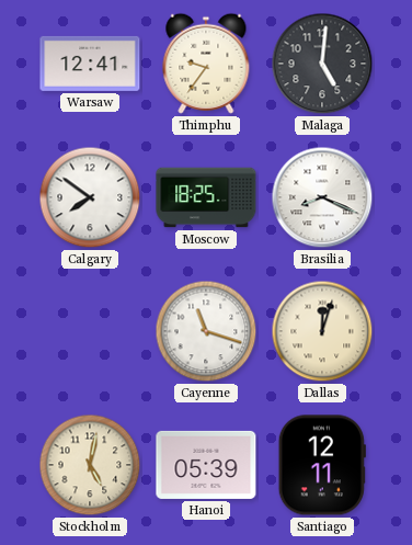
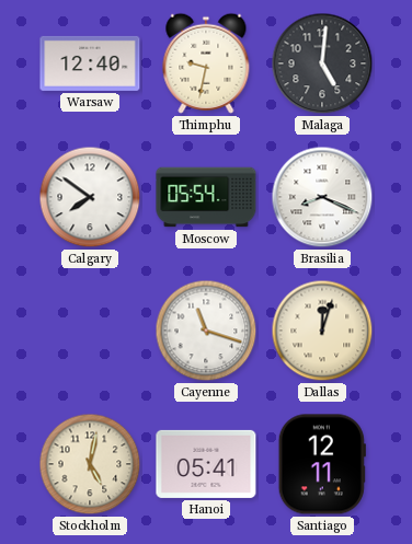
Warsaw: 12:41 -> 12:40
Thimphu: 9:36 -> 9:32
Moscow: 18:25 -> 05:54
Hanoi: 05:39 -> 05:41
